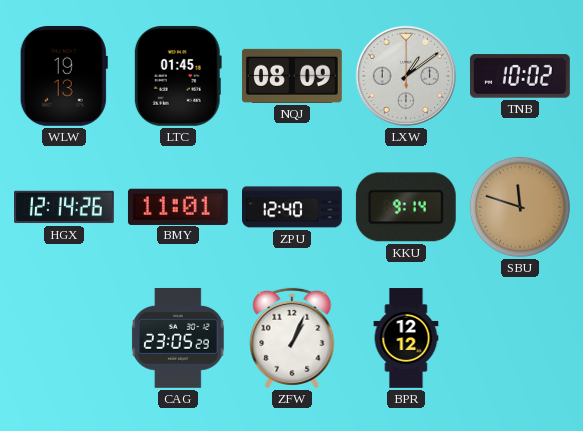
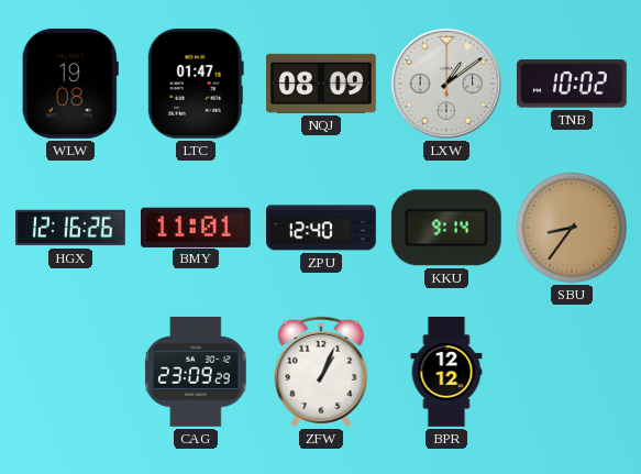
WLW: 19:13 -> 19:08
LTC: 01:45 -> 01:47
HGX: 12:14 -> 12:16
SBU: 11:48 -> 8:36
CAG: 23:05 -> 23:09
